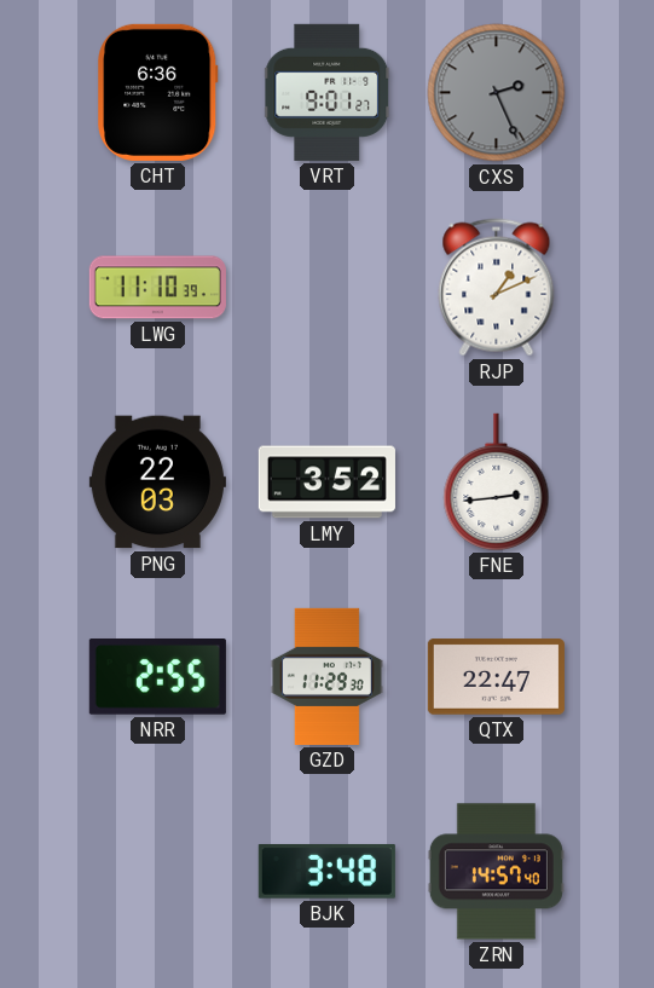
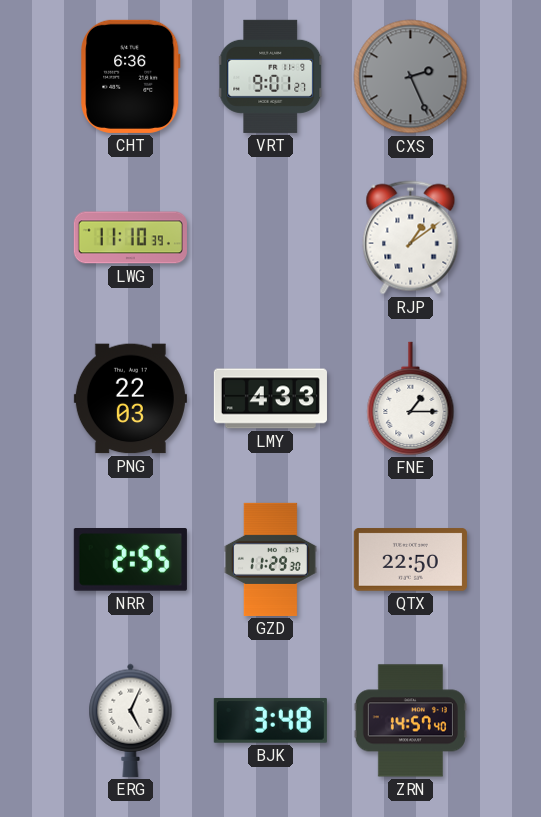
RJP: 1:11 -> 1:09
LMY: 3:52 -> 4:33
FNE: 2:44 -> 1:15
QTX: 22:47 -> 22:50
ERG: none -> 5:04
